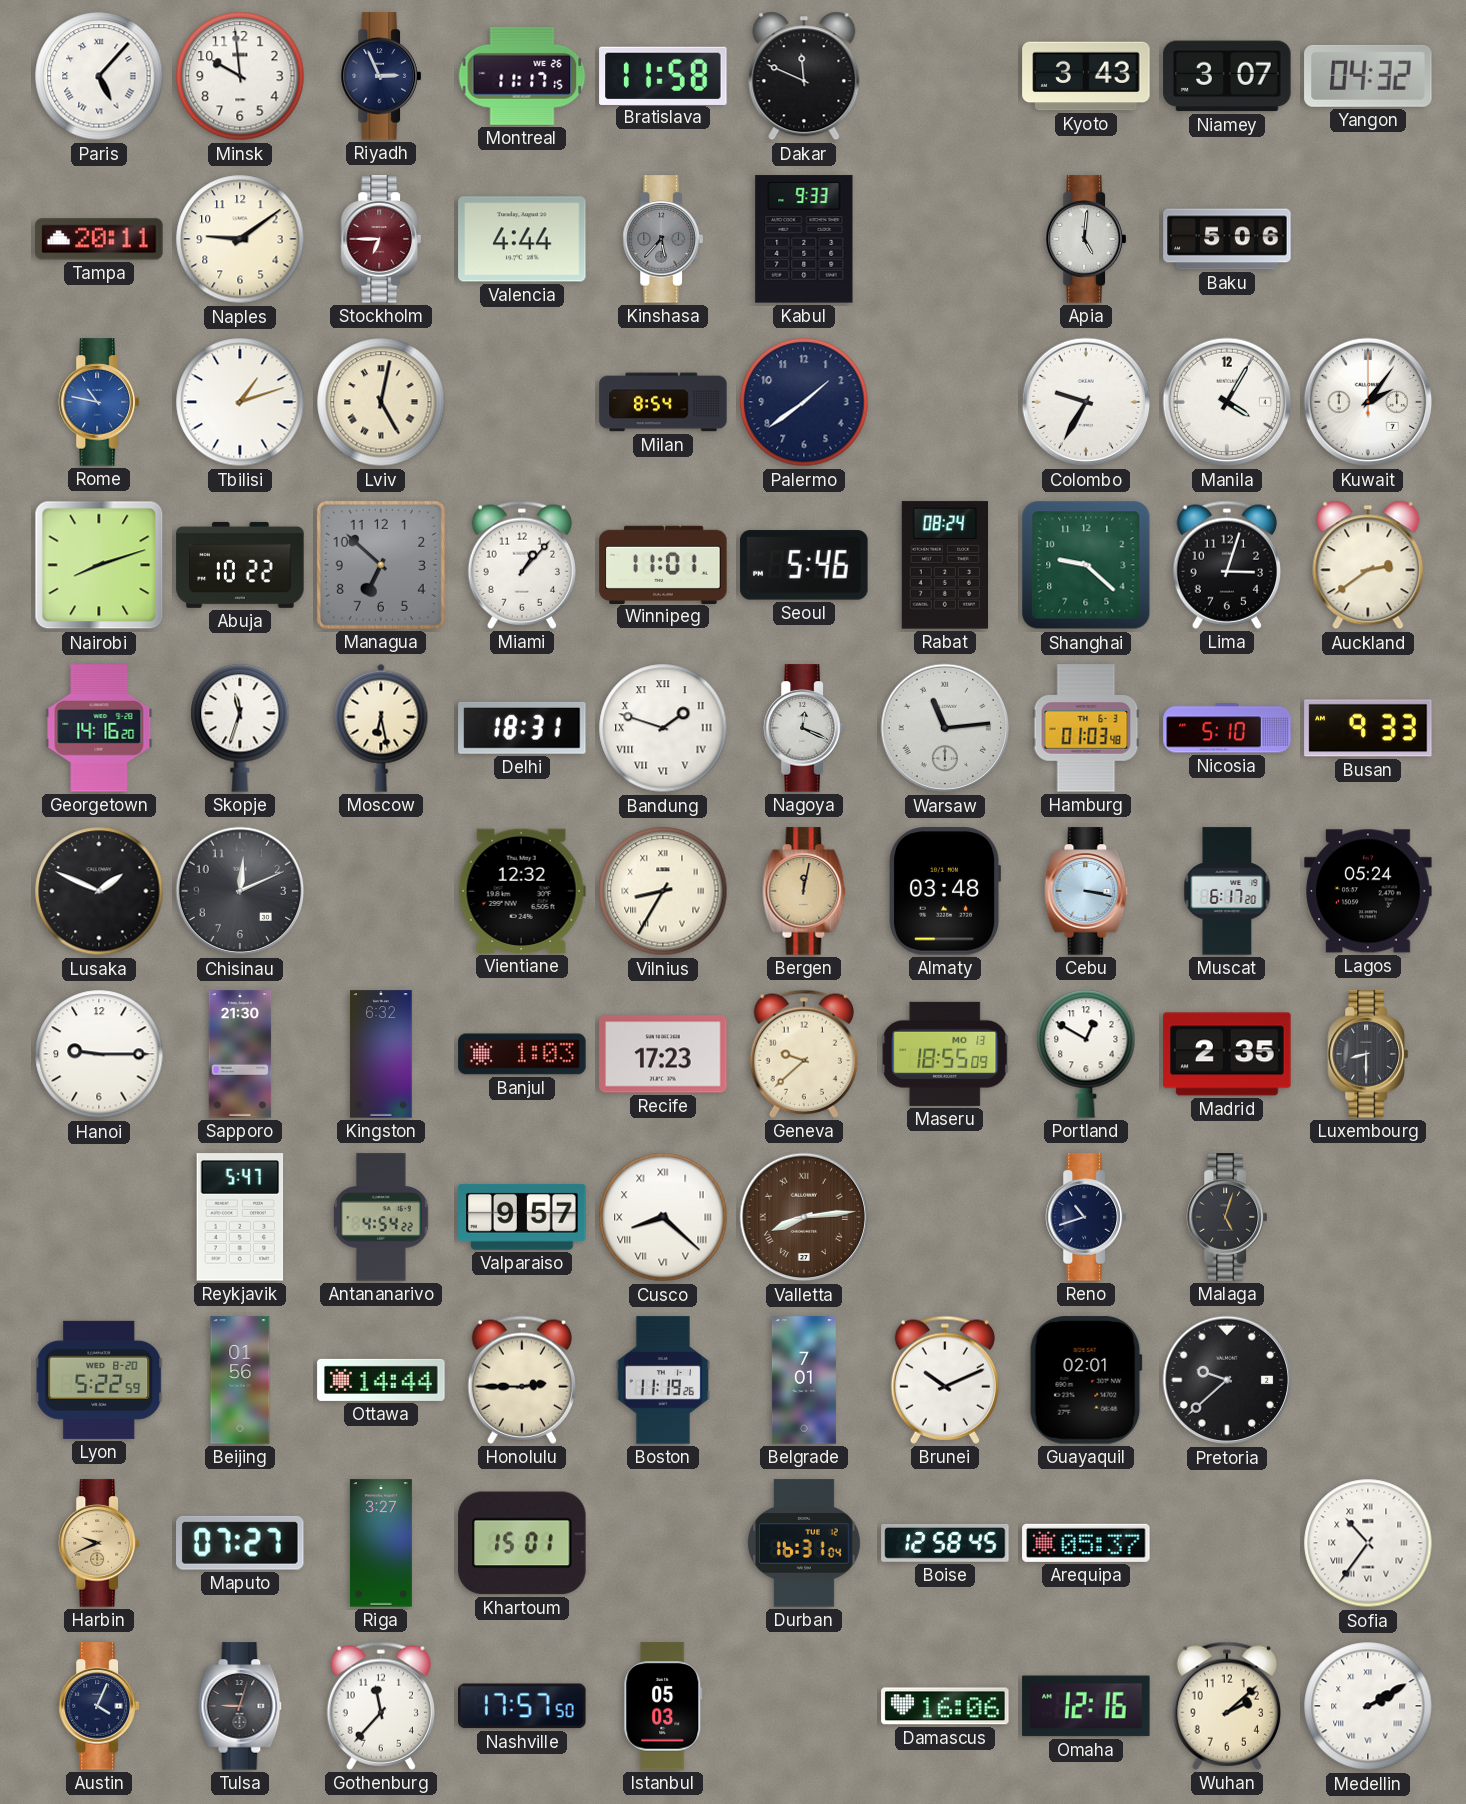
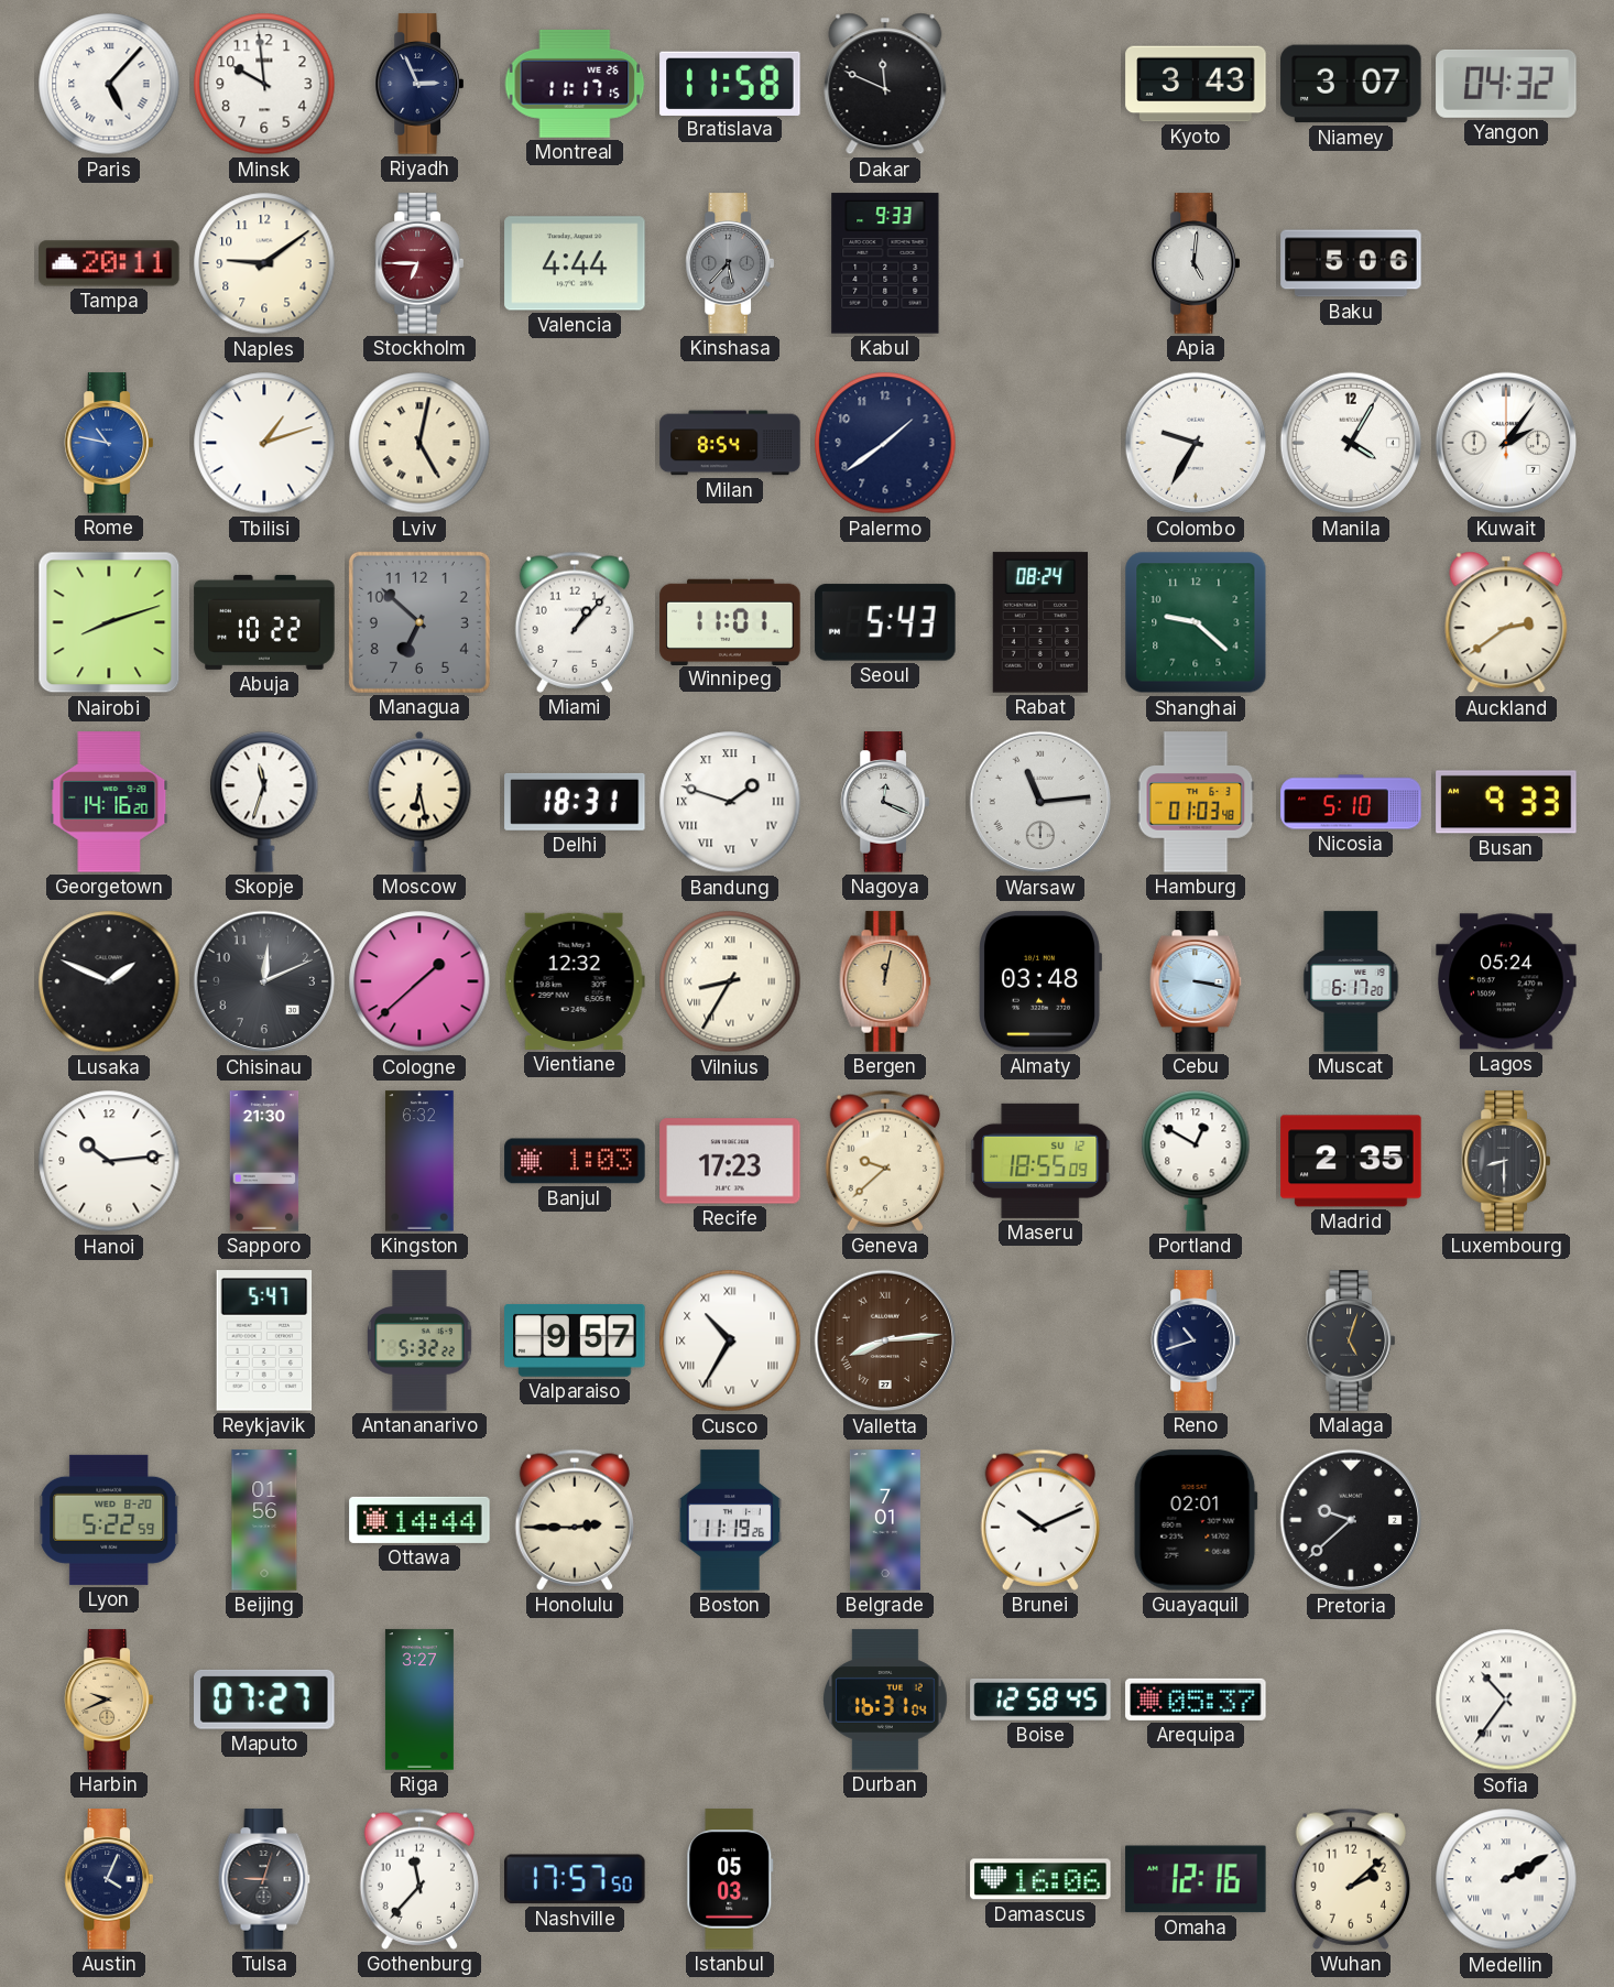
Seoul: 5:46 -> 5:43
Lima: 3:03 -> none
Cologne: none -> 1:38
Hanoi: 9:15 -> 10:14
Maseru date: MO 13 -> SU 12
Antananarivo: 4:54 -> 5:32
Cusco: 8:22 -> 10:35
Khartoum: 15:01 -> none
